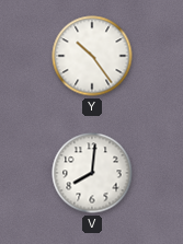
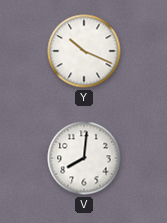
Y: 10:24 -> 10:19
